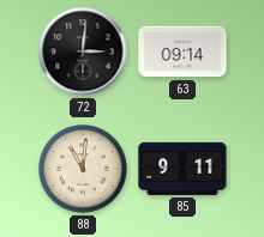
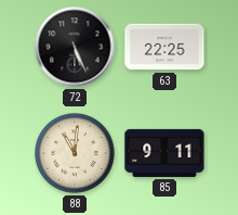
72: 3:01 -> 5:26
63: 09:14 -> 22:25
